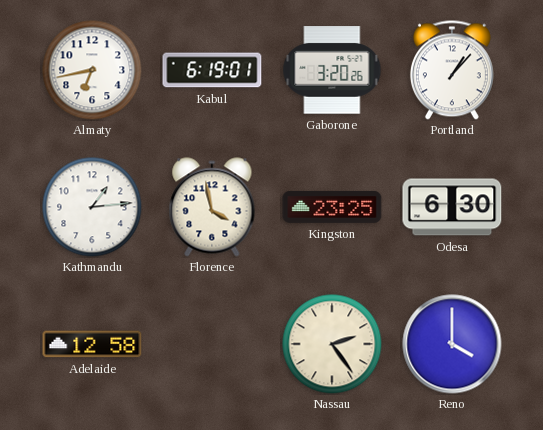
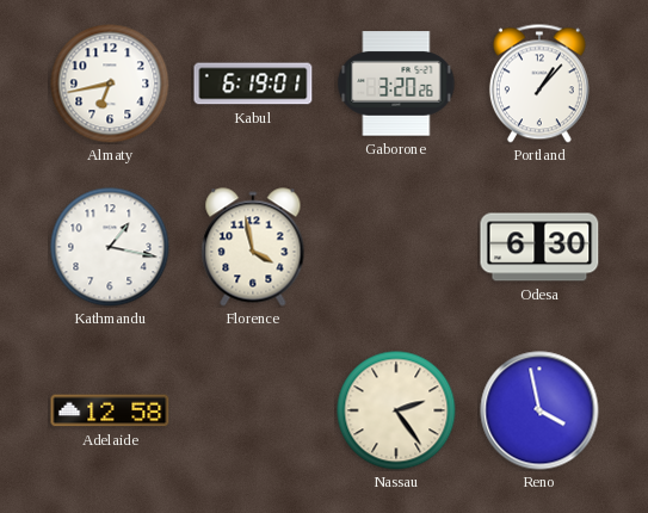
Kathmandu: 1:14 -> 1:17
Kingston: 23:25 -> none
Reno: 4:00 -> 3:58
